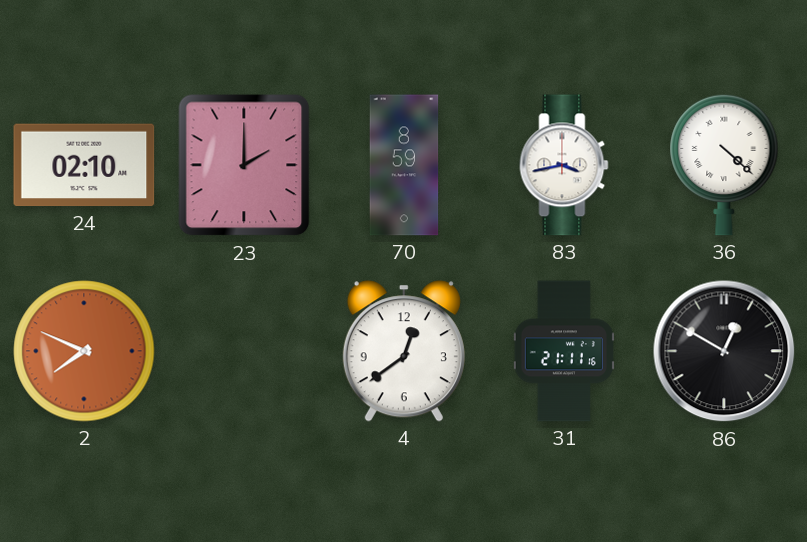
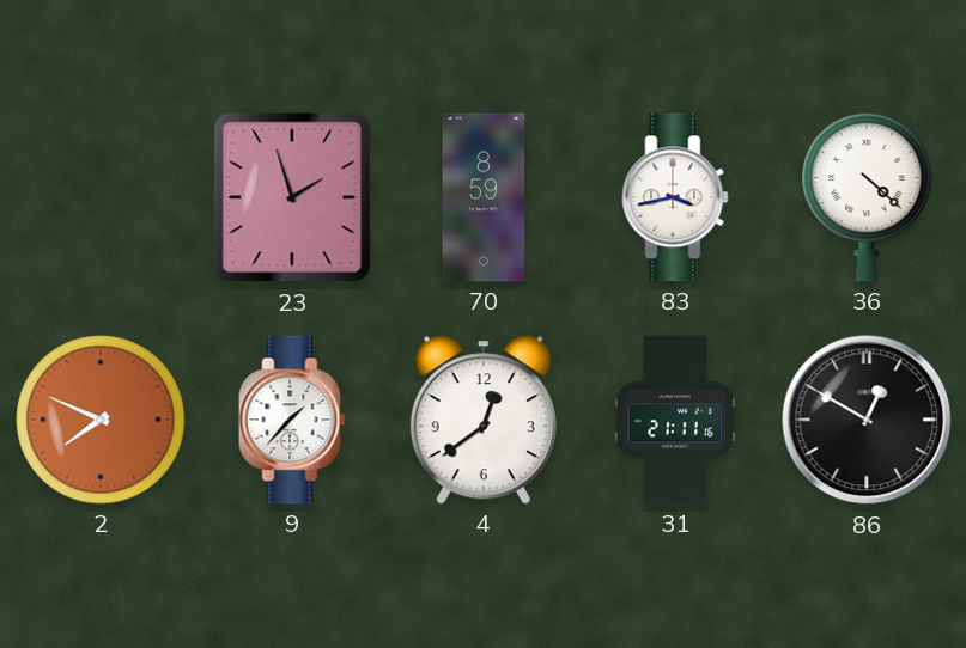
24: 02:10 -> none
23: 2:00 -> 1:57
9: none -> 1:37
